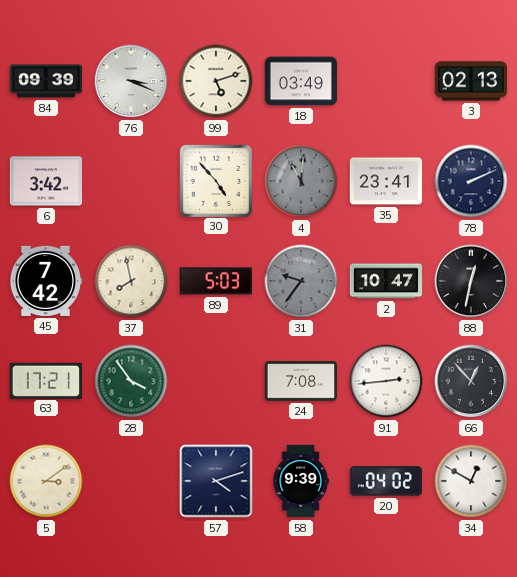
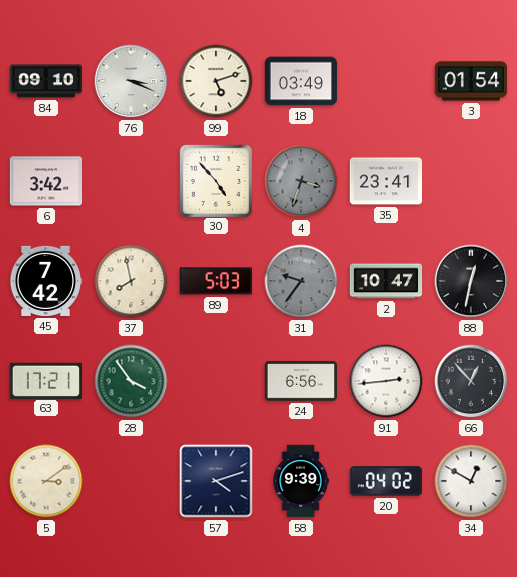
84: 09:39 -> 09:10
3: 02:13 -> 01:54
4: 11:01 -> 3:33
78: 2:11 -> none
24: 7:08 -> 6:56
